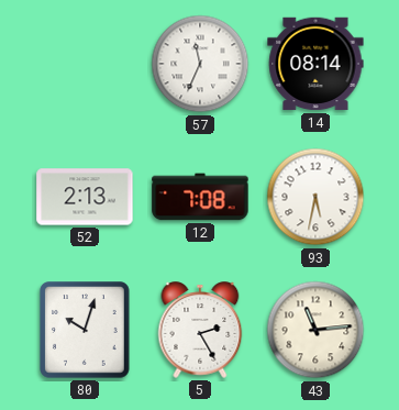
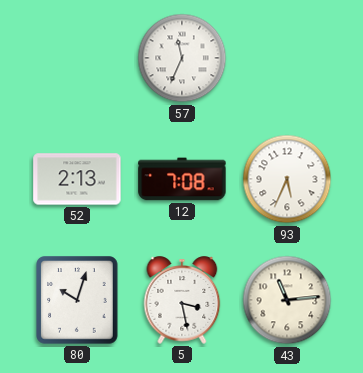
14: 08:14 -> none
93: 5:32 -> 5:34
5: 2:25 -> 3:28
